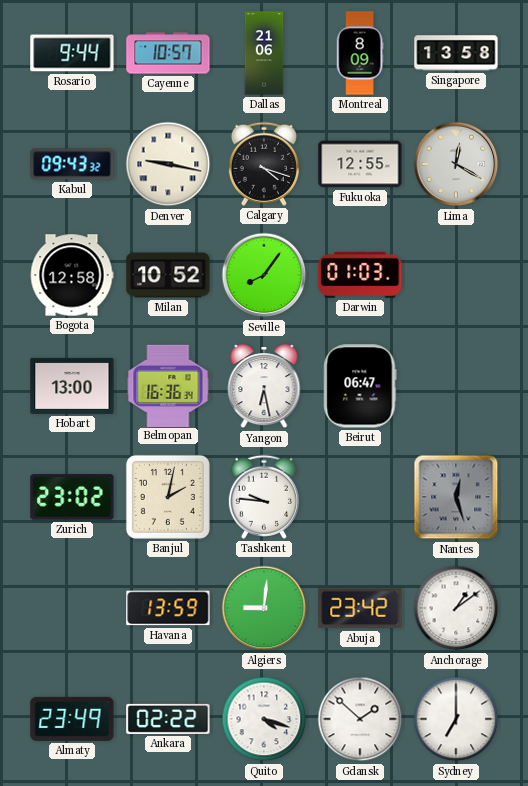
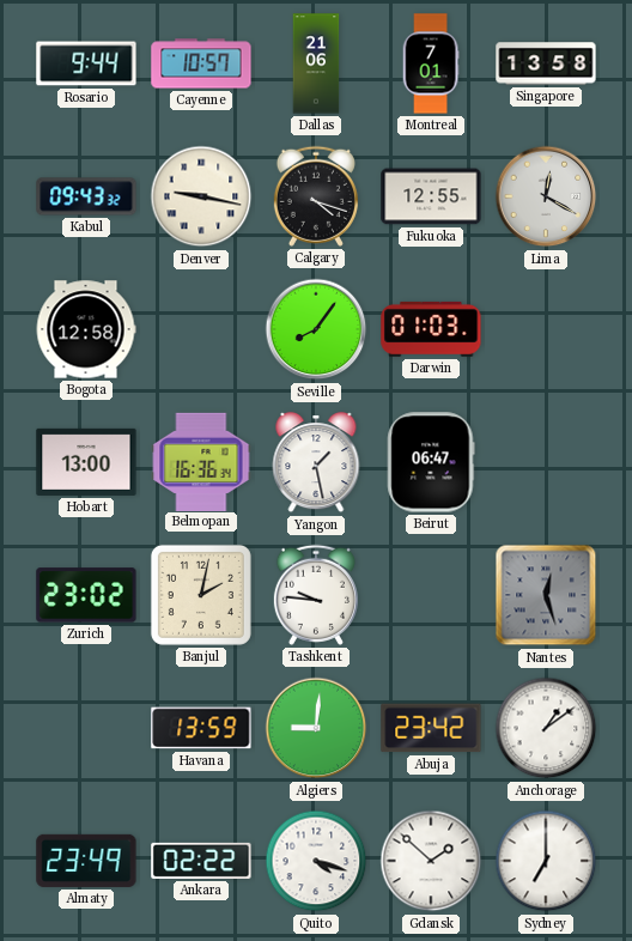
Montreal: 8:09 -> 7:01
Milan: 10:52 -> none
Yangon: 6:28 -> 1:28
